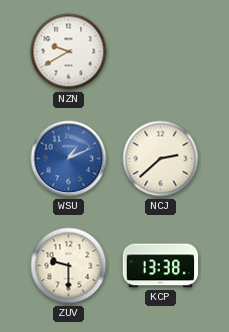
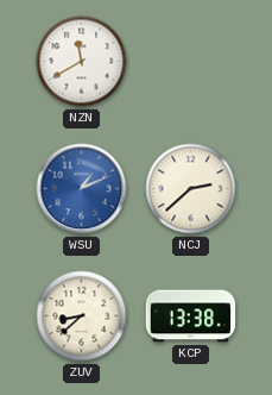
NZN: 9:40 -> 11:40
ZUV: 9:30 -> 8:38
